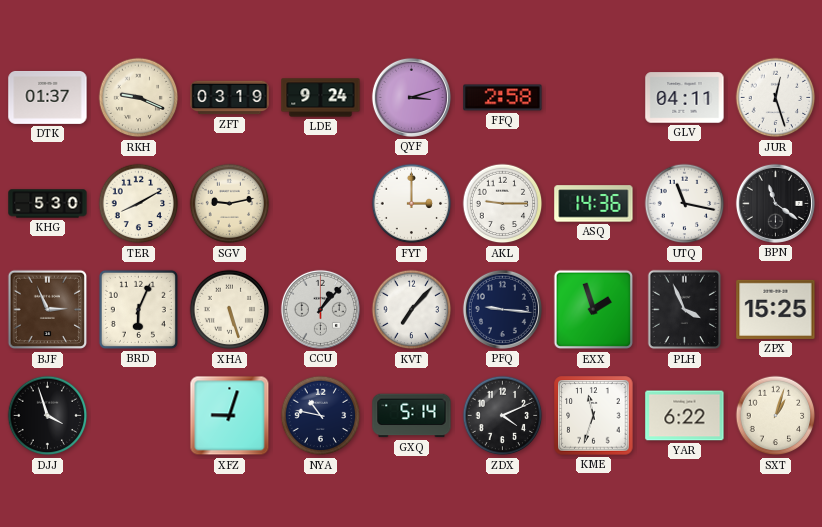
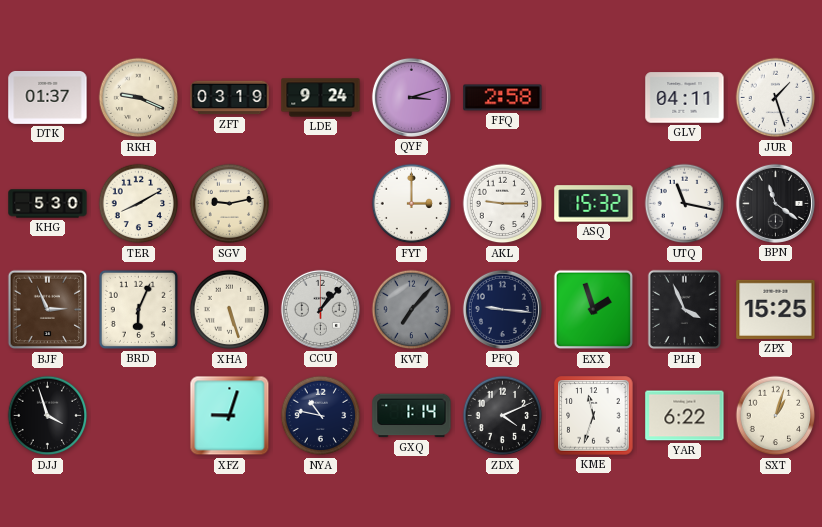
JUR: 12:27 -> 1:27
ASQ: 14:36 -> 15:32
KVT dial: white -> grey
GXQ: 5:14 -> 1:14
